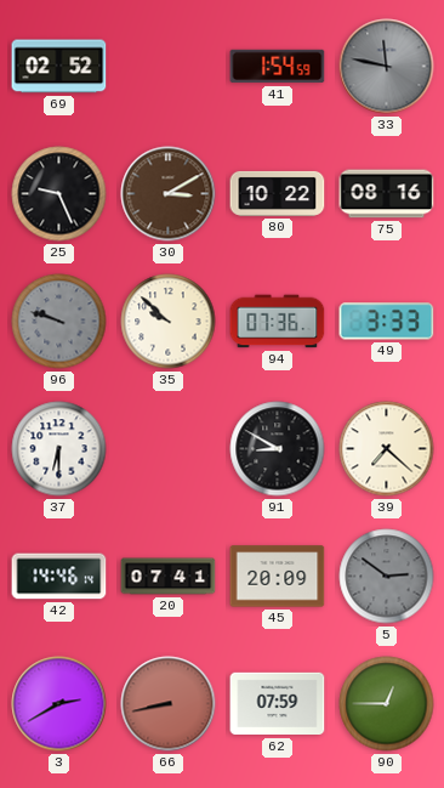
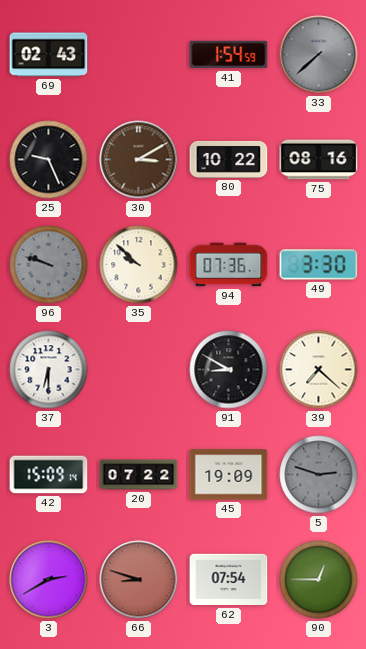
69: 02:52 -> 02:43
33: 11:47 -> 7:38
49: 3:33 -> 3:30
42: 14:46 -> 15:09
20: 07:41 -> 07:22
45: 20:09 -> 19:09
5: 2:51 -> 2:48
66: 8:43 -> 8:48
62: 07:59 -> 07:54
